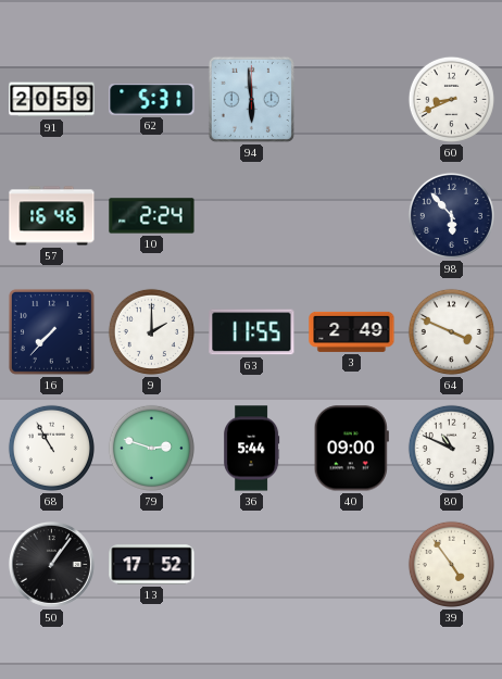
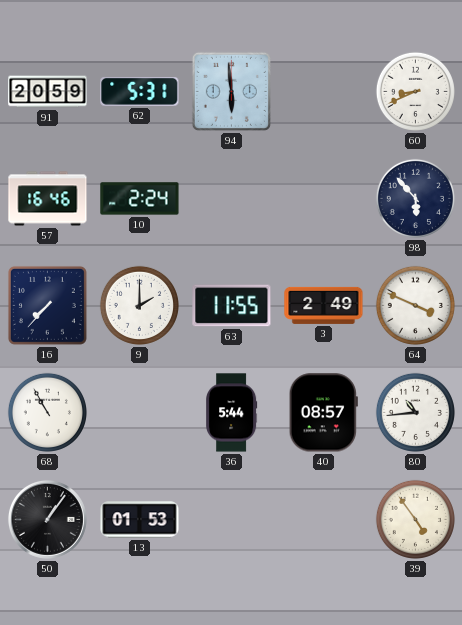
79: 2:48 -> none
40: 09:00 -> 08:57
80: 10:49 -> 10:44
13: 17:52 -> 01:53
